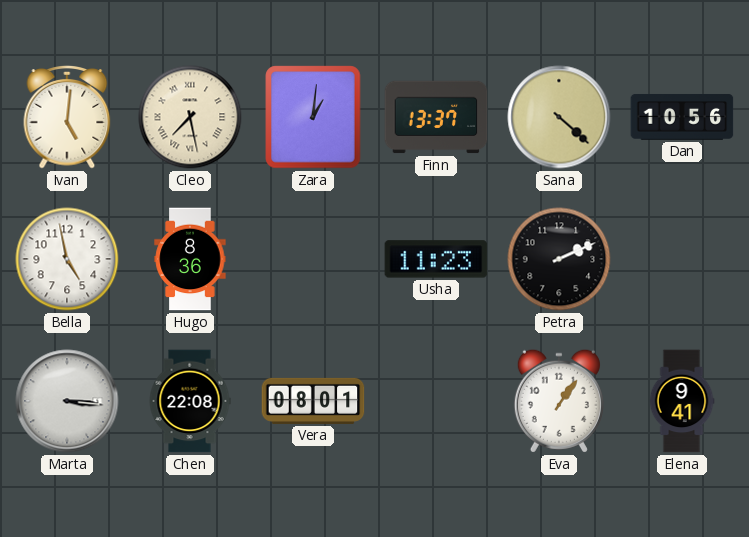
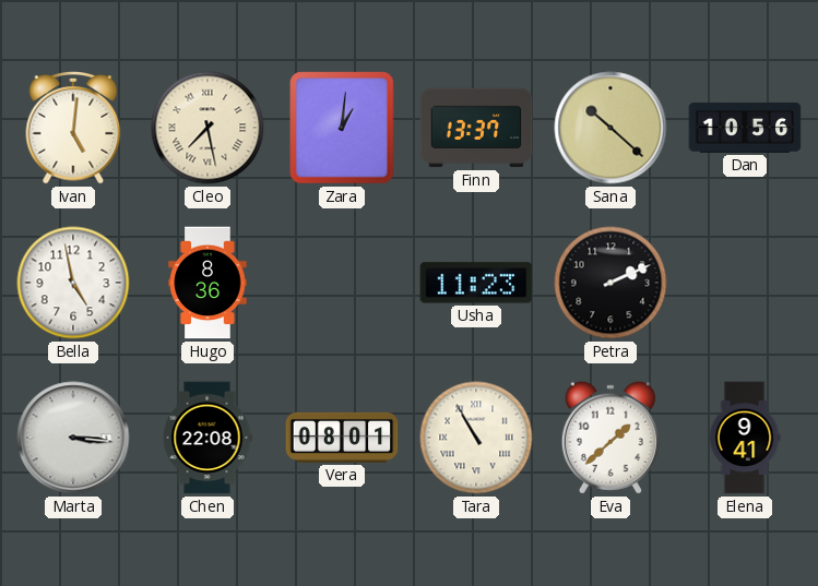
Sana: 4:22 -> 10:22
Tara: none -> 10:55
Eva: 1:06 -> 1:38
